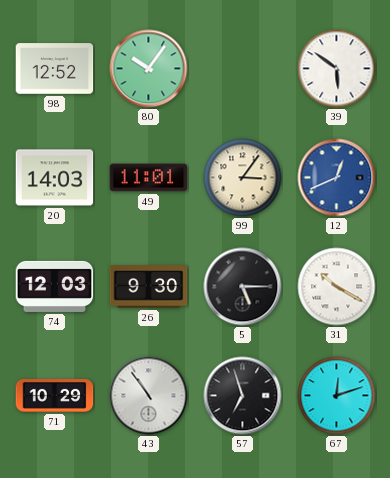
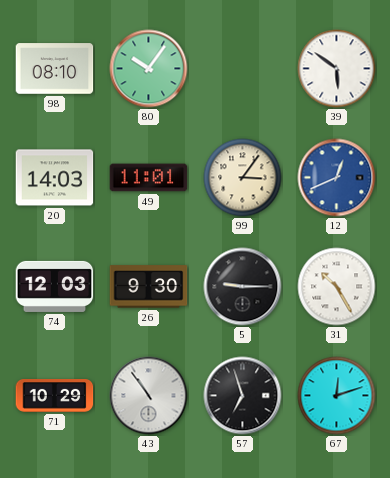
98: 12:52 -> 08:10
5: 5:15 -> 9:15
31: 10:20 -> 10:25
